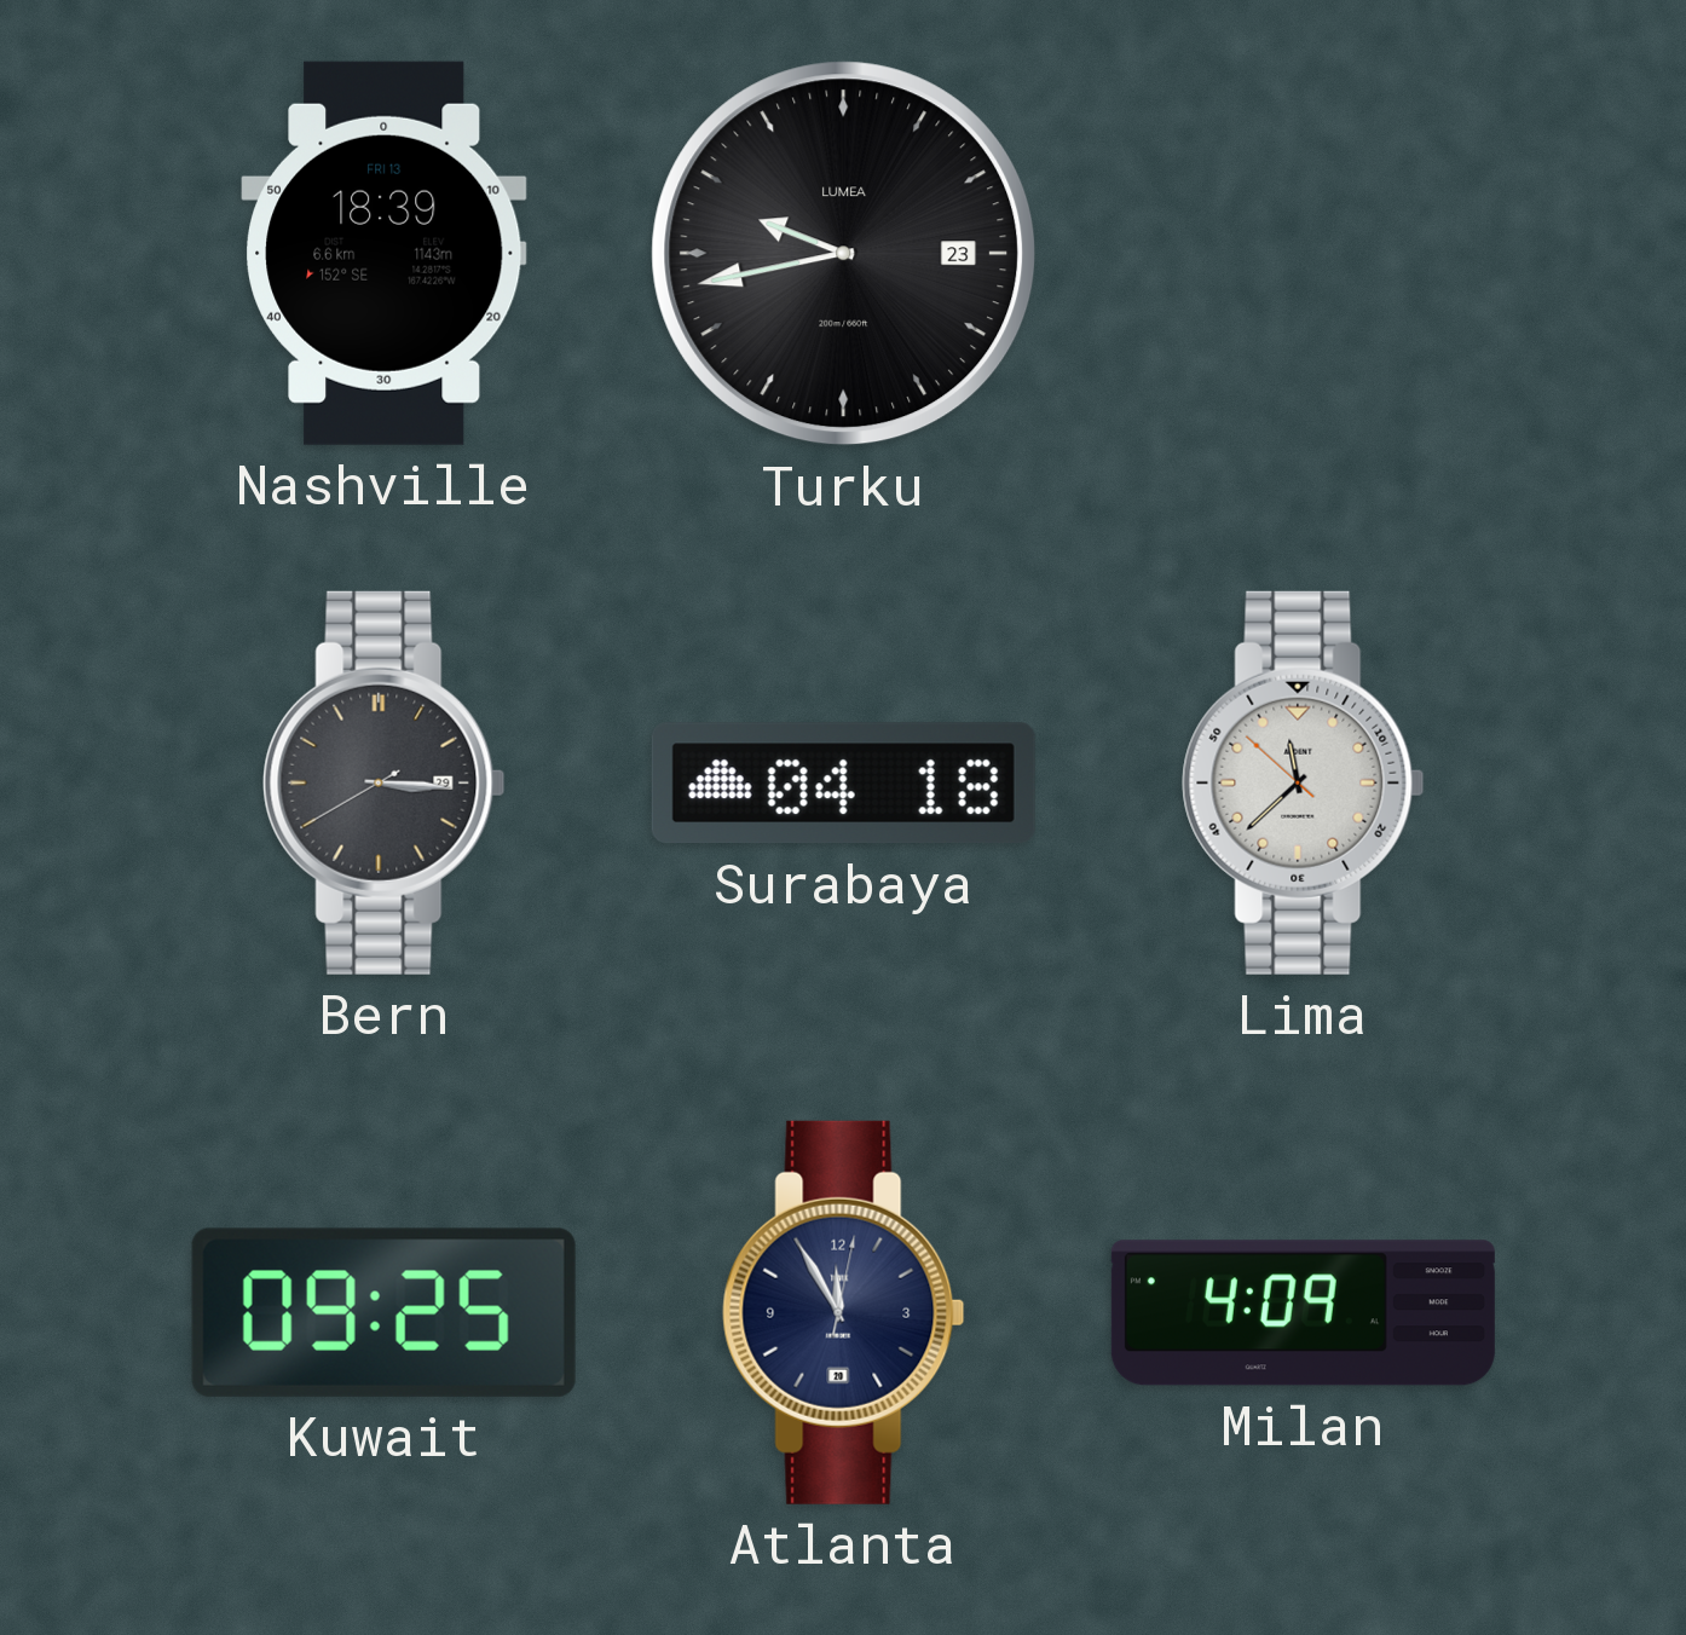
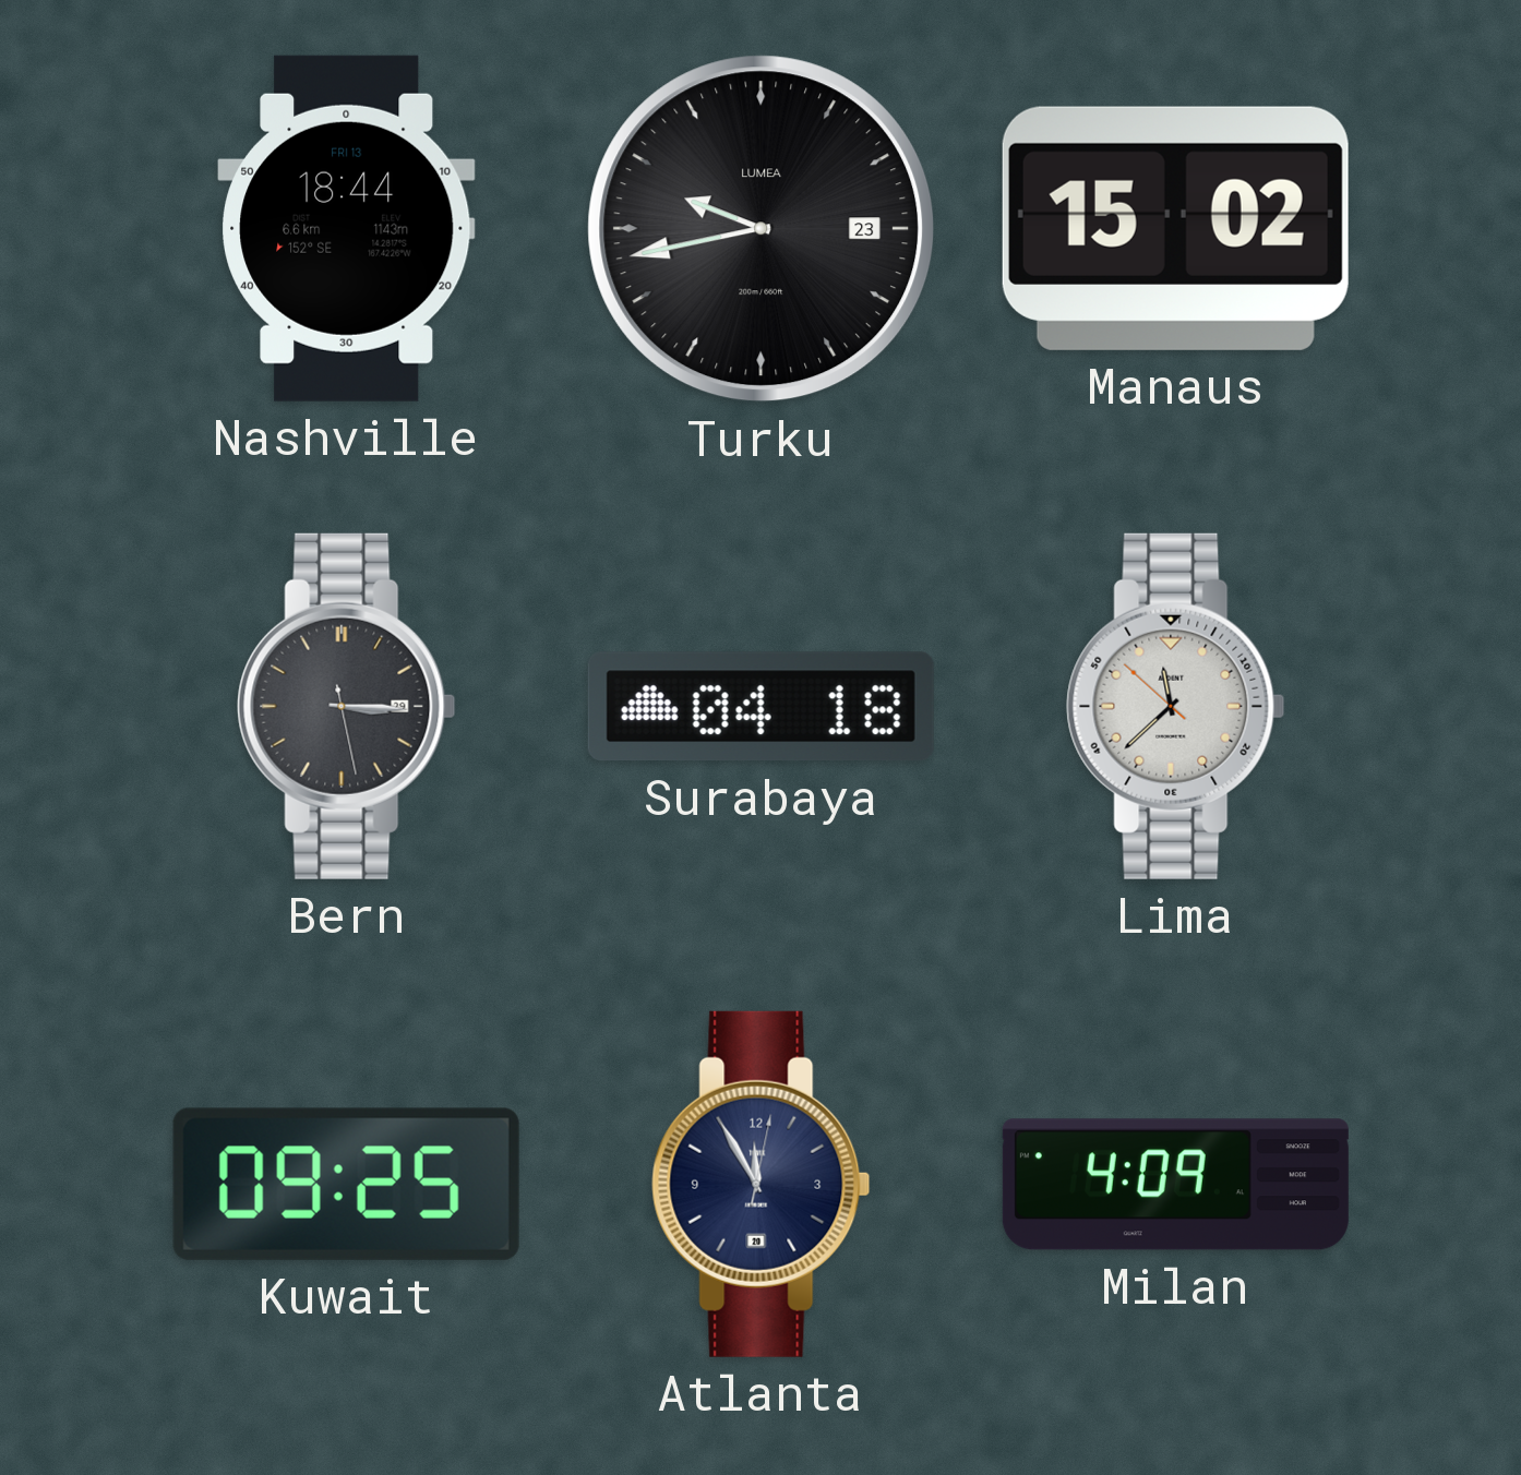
Nashville: 18:39 -> 18:44
Manaus: none -> 15:02
Bern: 3:15:40 -> 3:15:28
